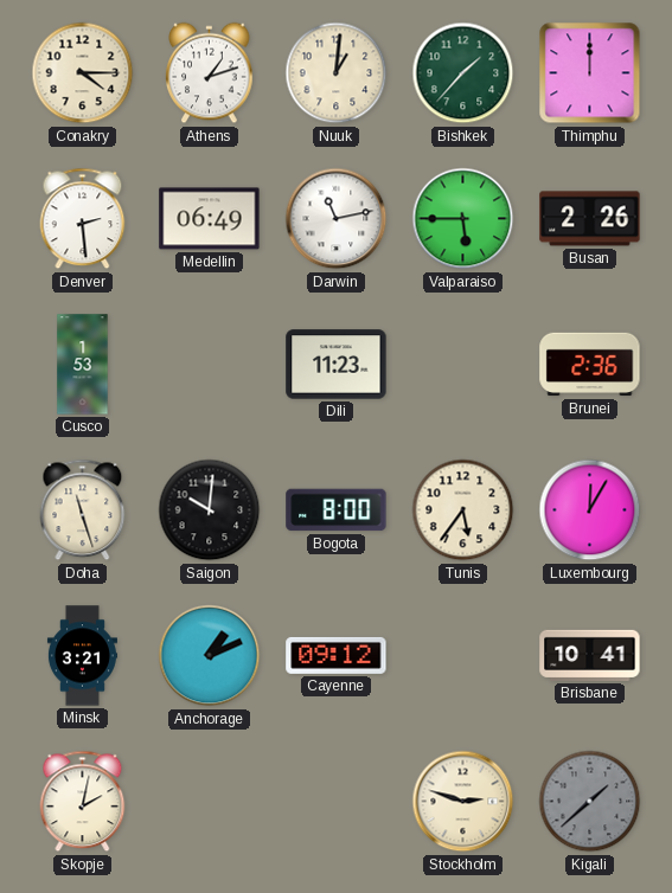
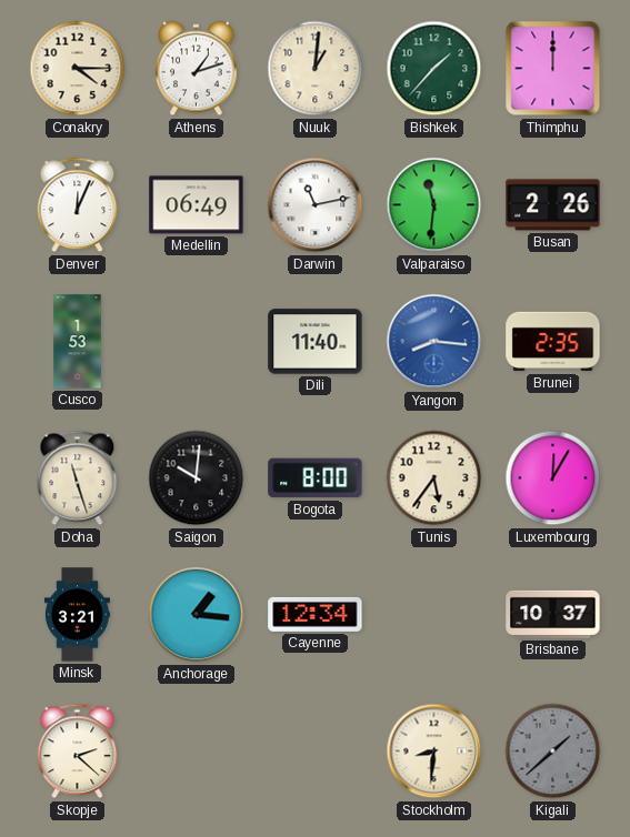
Denver: 2:29 -> 12:04
Valparaiso: 5:45 -> 11:31
Dili: 11:23 -> 11:40
Yangon: none -> 8:16
Brunei: 2:36 -> 2:35
Anchorage: 1:11 -> 1:16
Cayenne: 09:12 -> 12:34
Brisbane: 10:41 -> 10:37
Skopje: 2:02 -> 2:22
Stockholm: 2:48 -> 8:31
